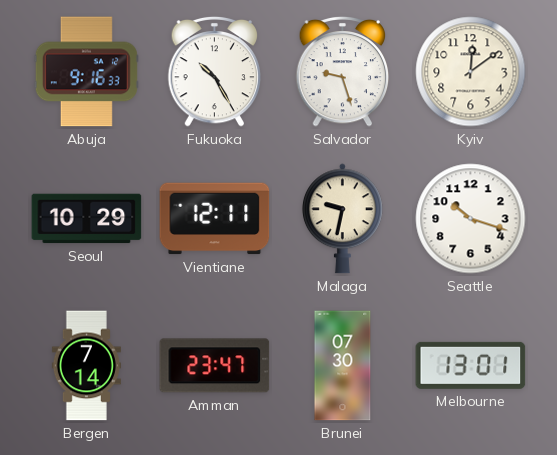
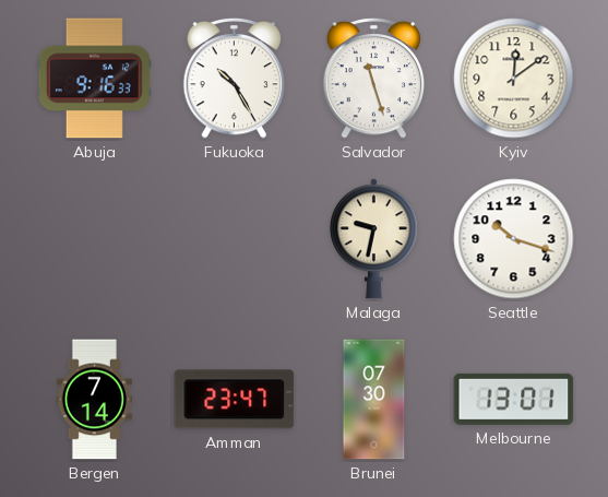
Salvador: 9:27 -> 11:27
Seoul: 10:29 -> none
Vientiane: 12:11 -> none
